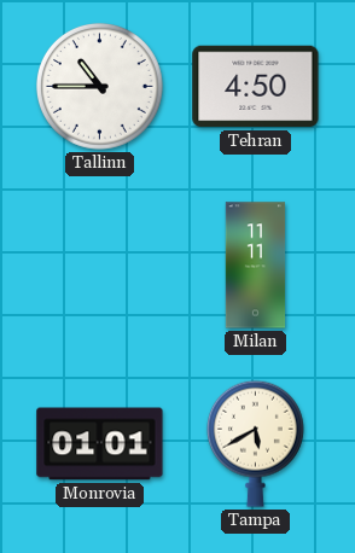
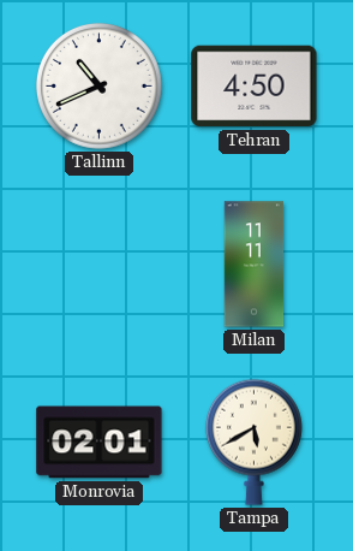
Tallinn: 10:45 -> 10:41
Monrovia: 01:01 -> 02:01
